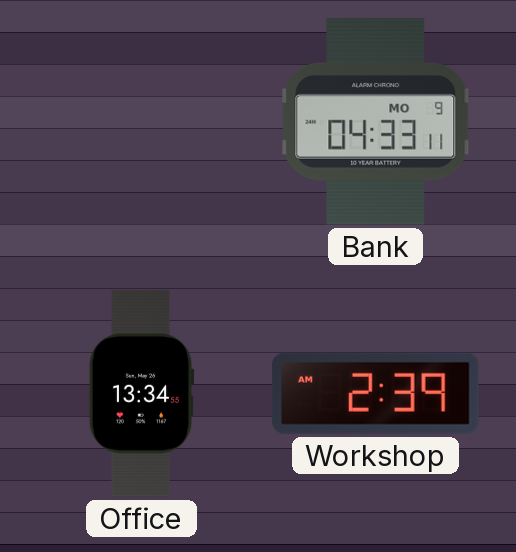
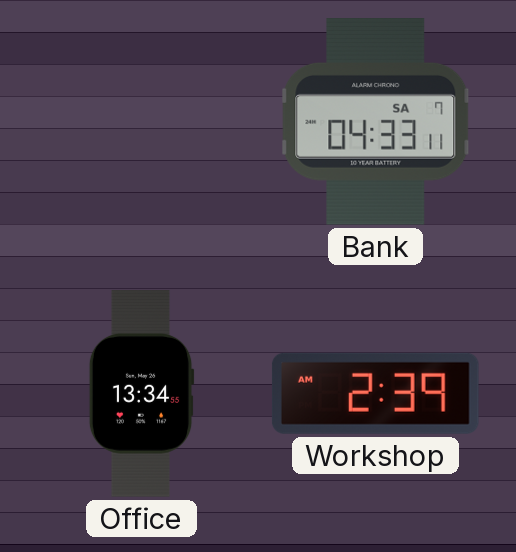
Bank date: MO 9 -> SA 7
